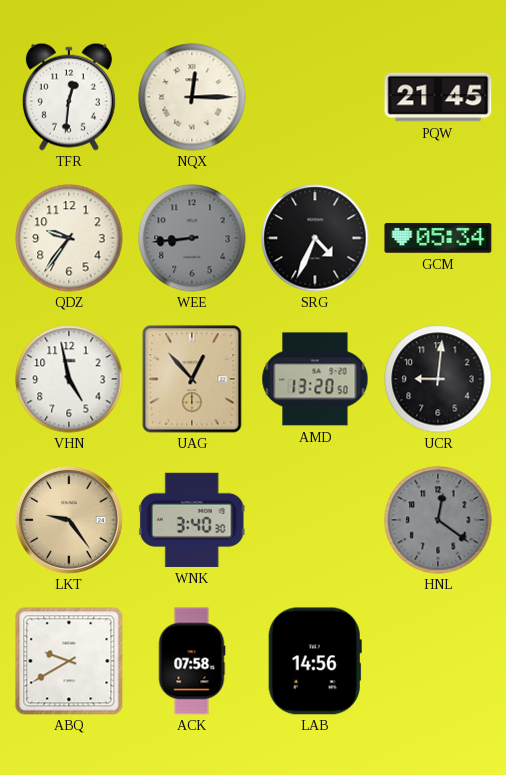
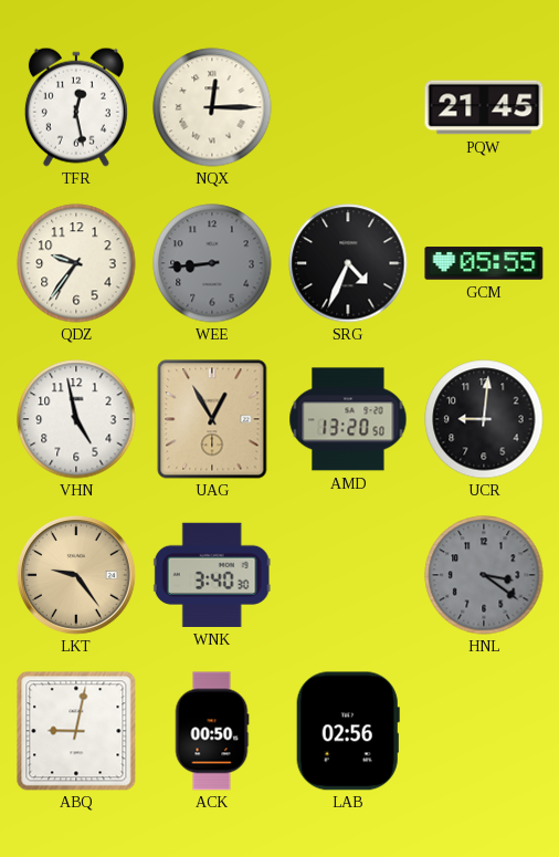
TFR: 12:31 -> 12:28
GCM: 05:34 -> 05:55
UAG: 12:53 -> 12:55
HNL: 12:21 -> 3:21
ABQ: 9:40 -> 9:02
ACK: 07:58 -> 00:50
LAB: 14:56 -> 02:56
